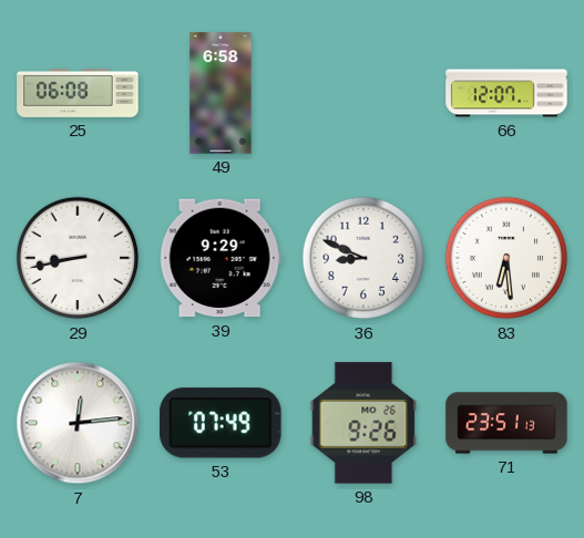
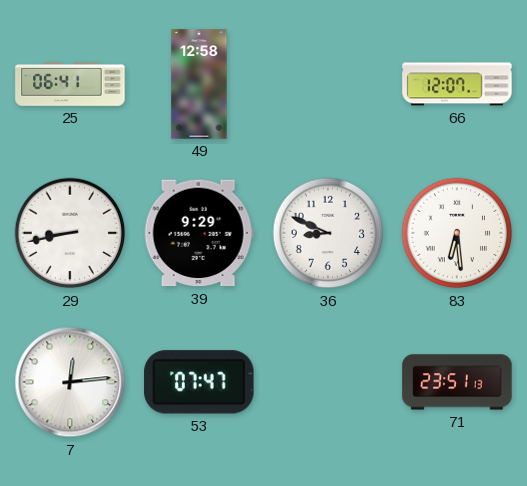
25: 06:08 -> 06:41
49: 6:58 -> 12:58
53: 07:49 -> 07:47
98: 9:26 -> none
